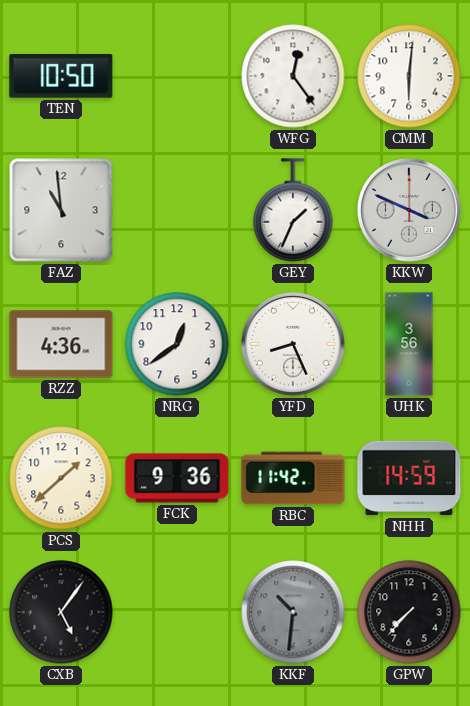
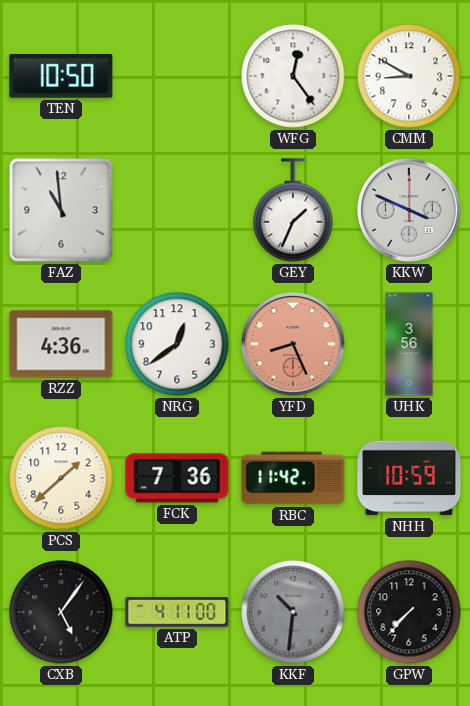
CMM: 6:01 -> 8:50
YFD dial: white -> salmon
FCK: 9:36 -> 7:36
NHH: 14:59 -> 10:59
ATP: none -> 4:11
